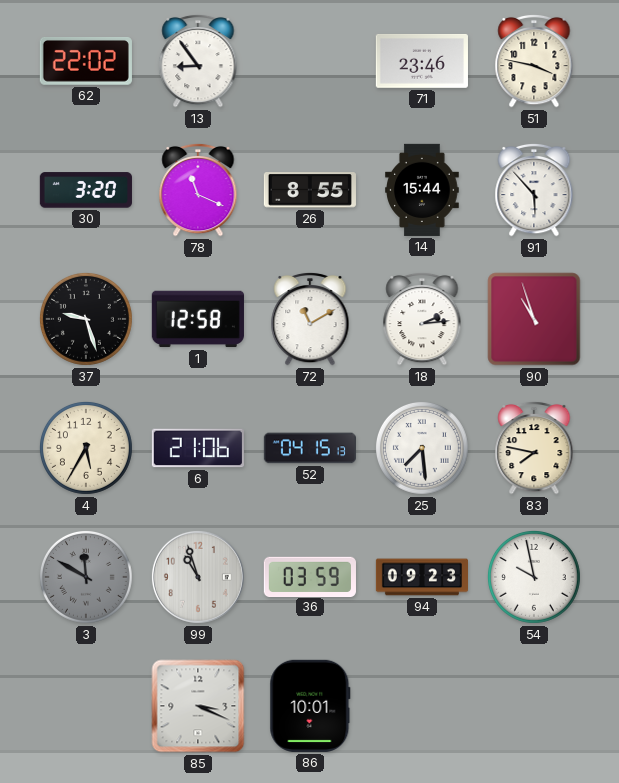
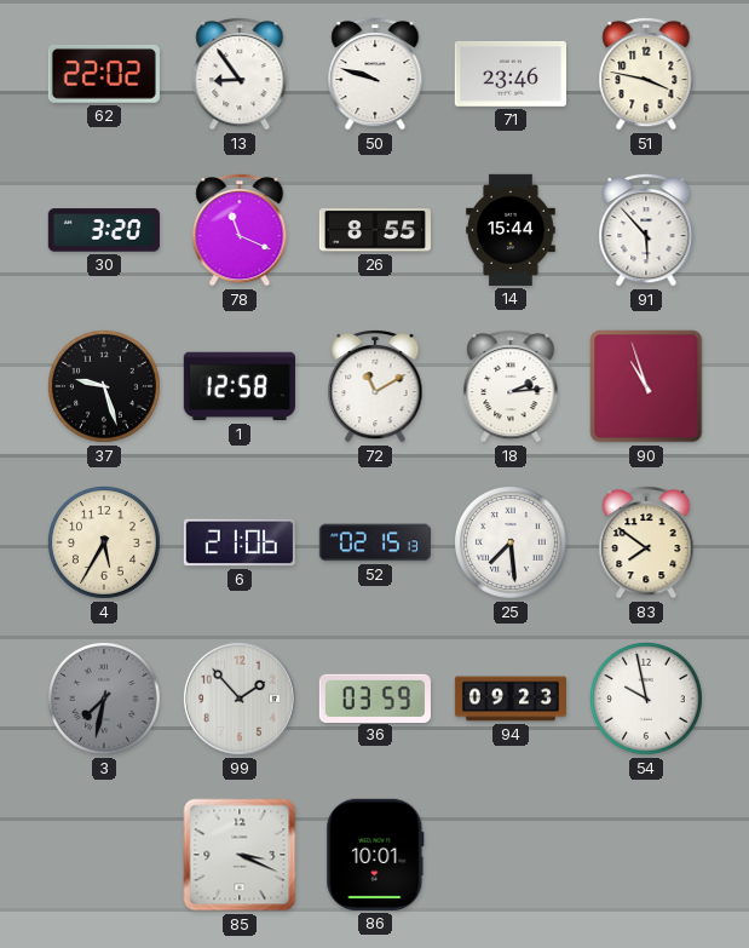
50: none -> 9:48
52: 04:15 -> 02:15
83: 7:47 -> 7:51
3: 11:50 -> 7:32
99: 10:57 -> 1:53
